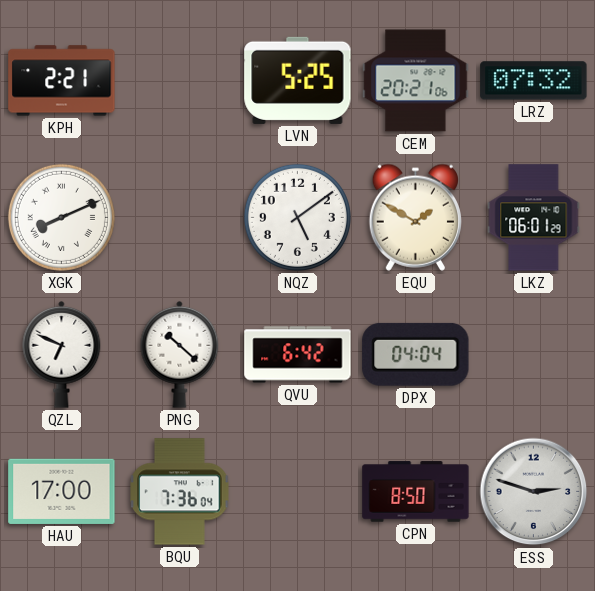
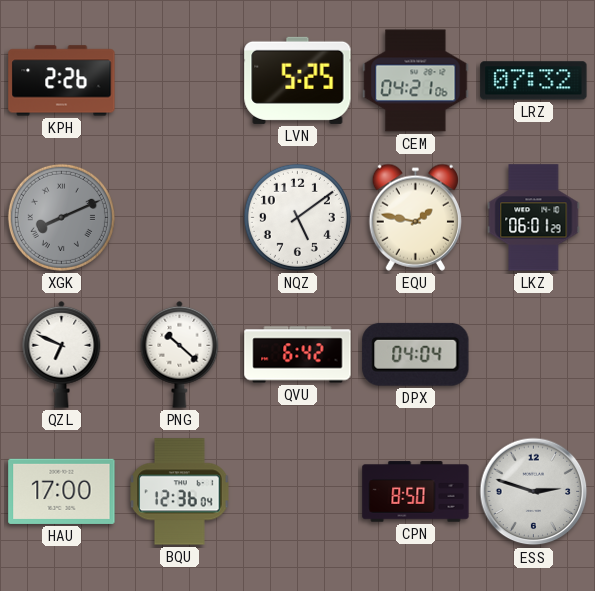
KPH: 2:21 -> 2:26
CEM: 20:21 -> 04:21
XGK dial: white -> grey
EQU: 1:50 -> 1:47
BQU: 7:36 -> 12:36
